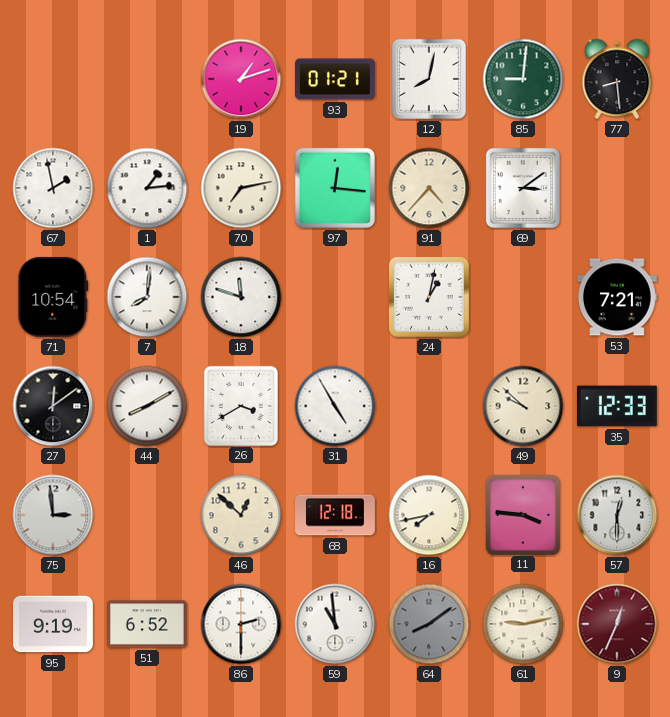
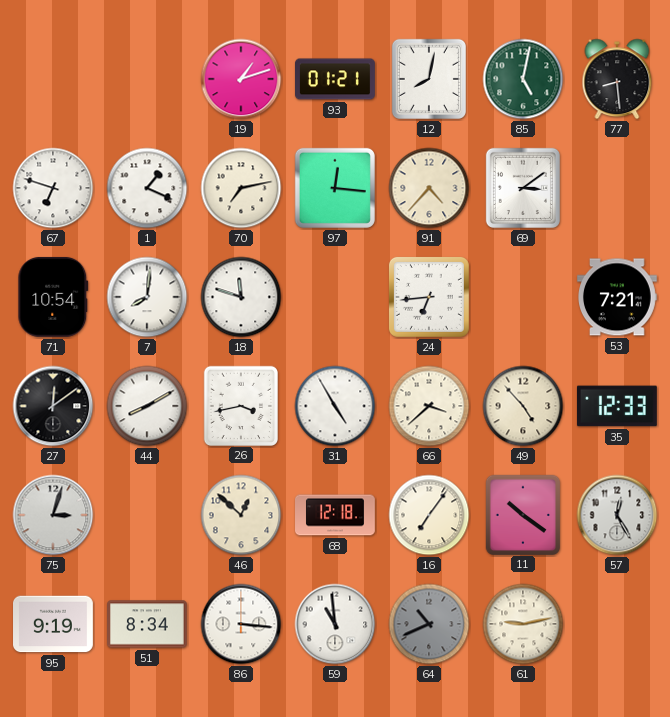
85: 9:01 -> 5:02
67: 1:58 -> 6:48
1: 1:14 -> 1:19
24: 1:02 -> 6:44
26: 3:40 -> 3:43
66: none -> 3:38
49: 9:52 -> 4:53
75: 2:59 -> 3:03
16: 7:43 -> 7:06
11: 3:46 -> 10:21
57: 12:30 -> 12:25
51: 6:52 -> 8:34
86: 2:30 -> 3:16
64: 8:09 -> 10:41
9: 12:34 -> none
